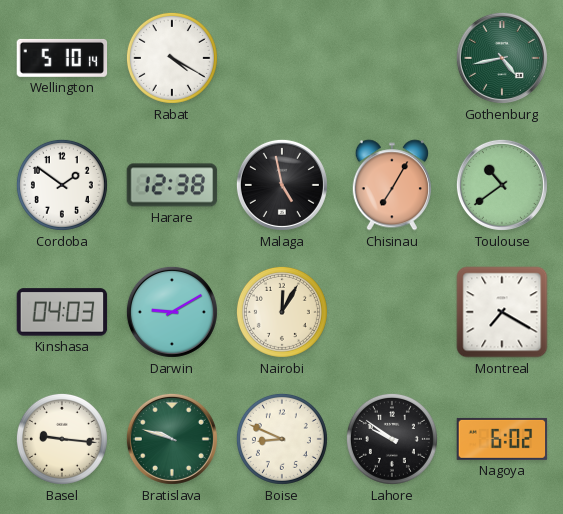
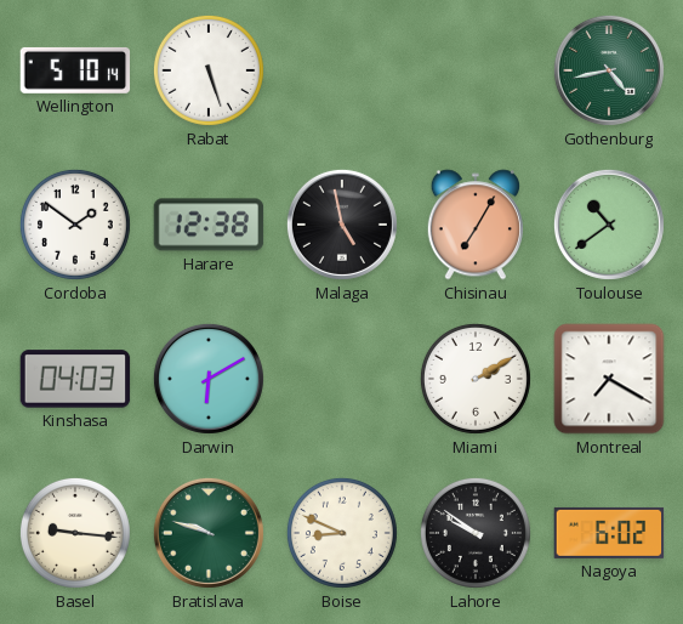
Rabat: 4:20 -> 5:27
Darwin: 9:10 -> 6:10
Nairobi: 12:05 -> none
Miami: none -> 2:10
